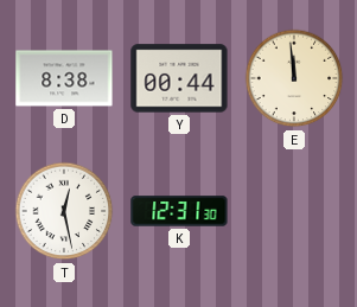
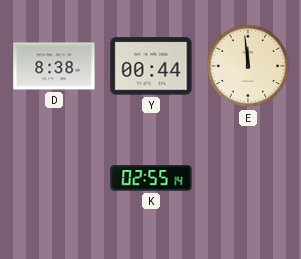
T: 12:28 -> none
K: 12:31 -> 02:55
